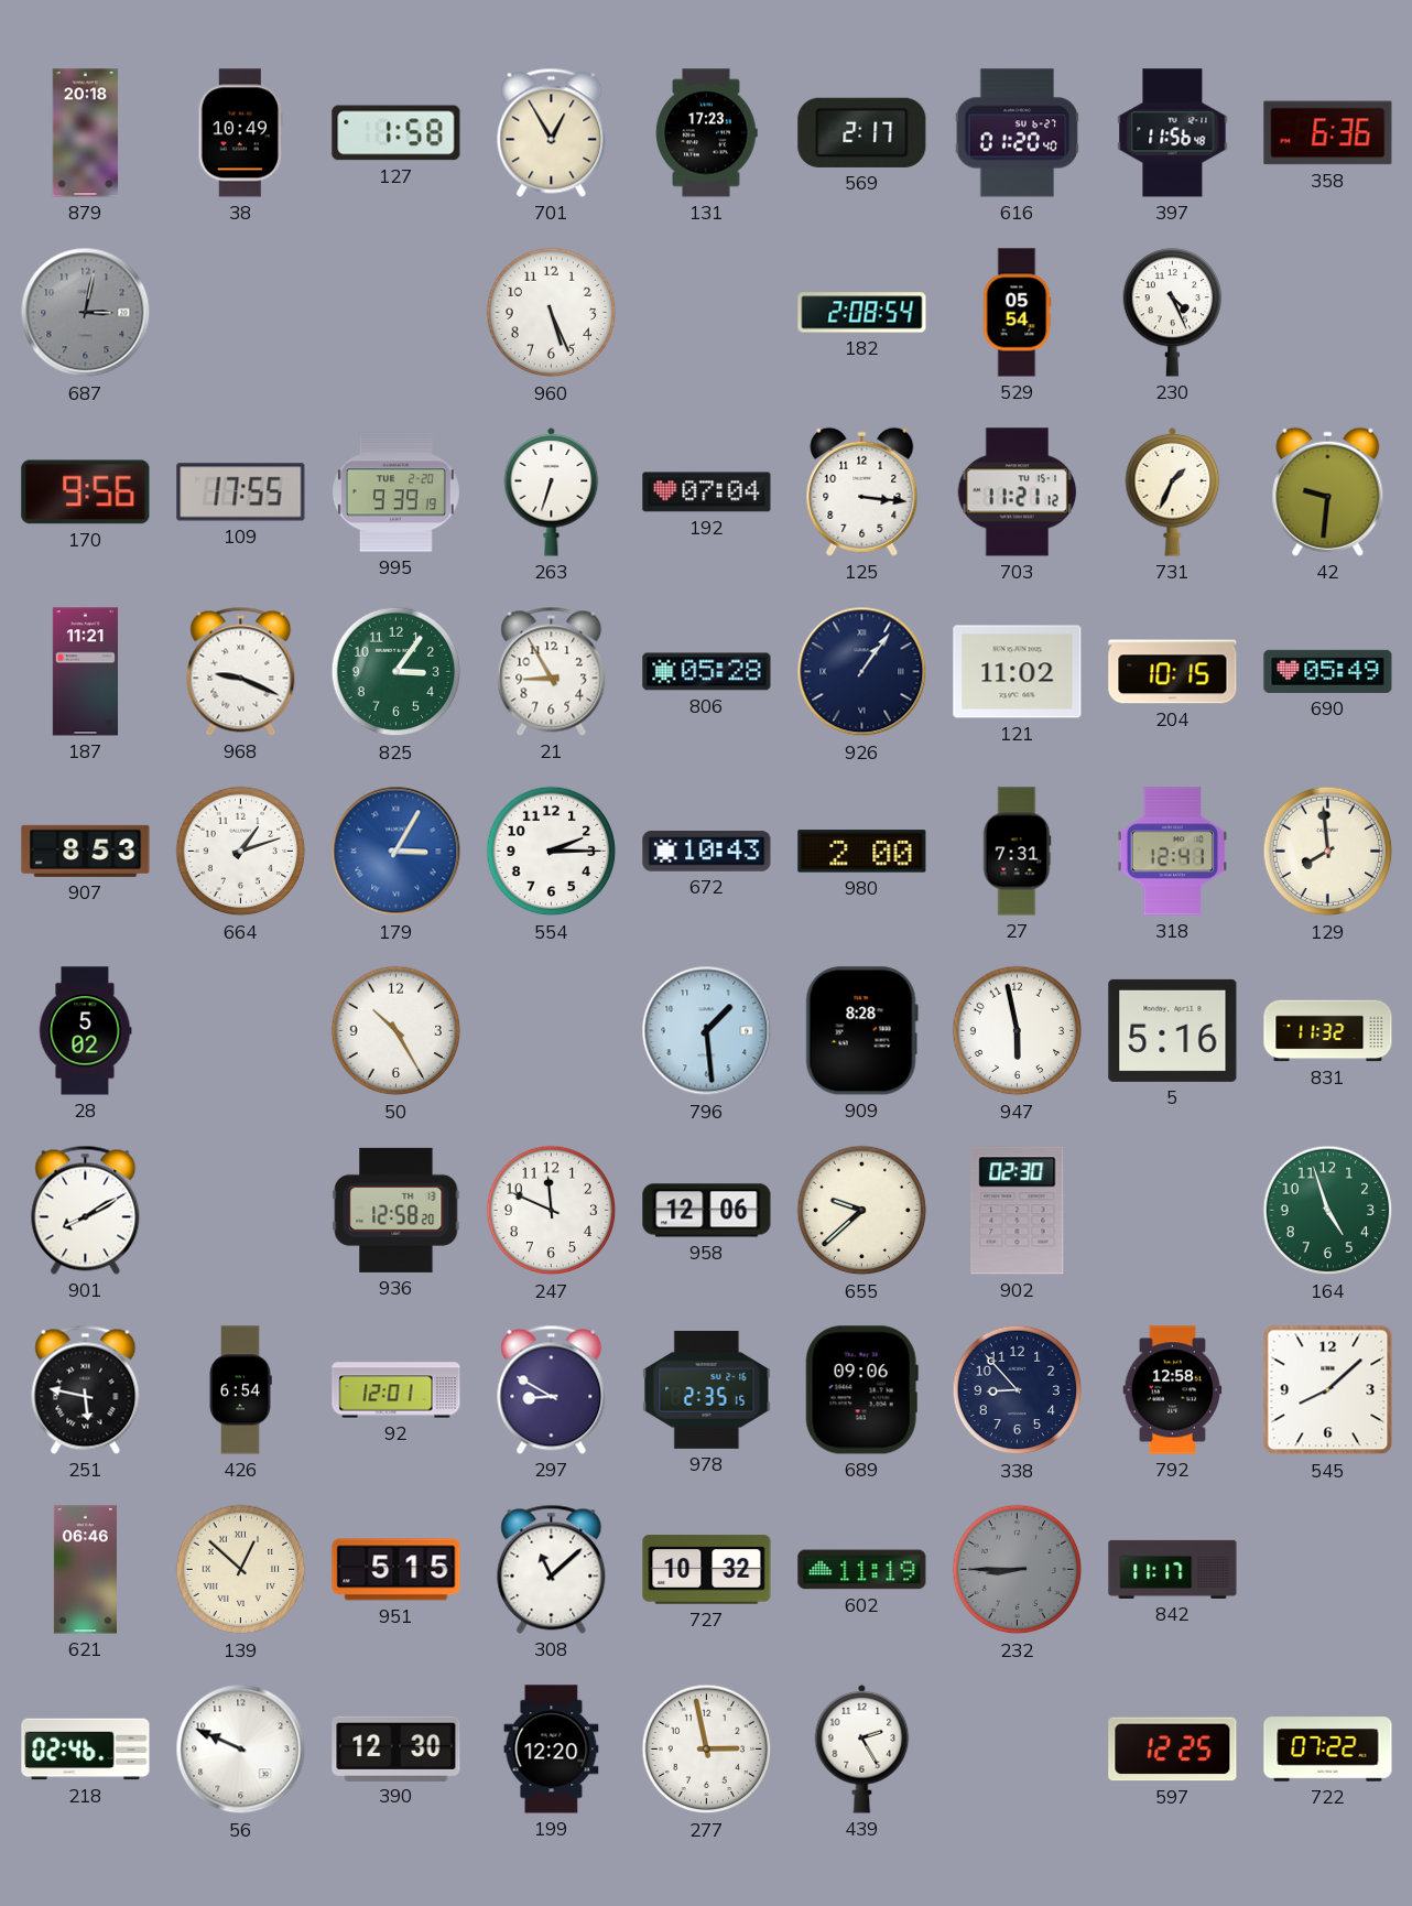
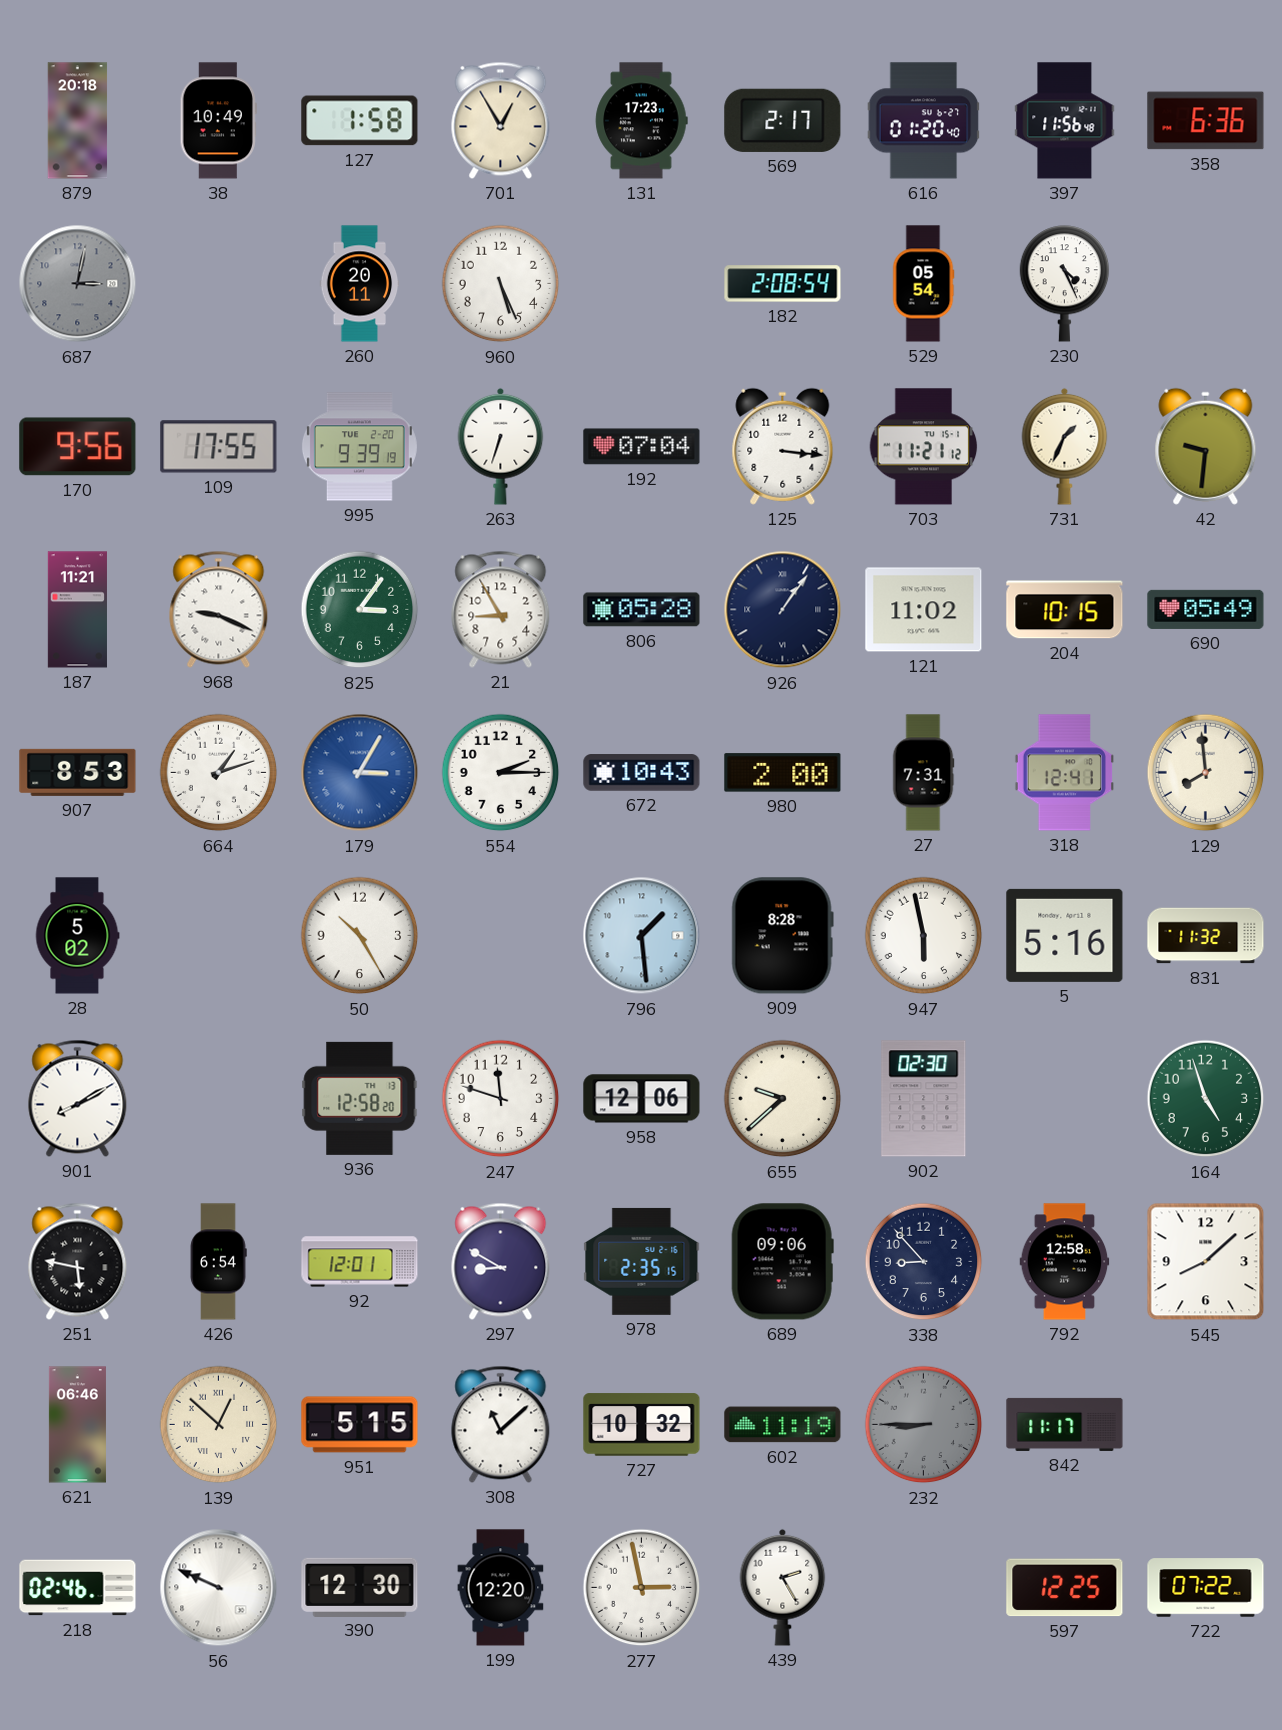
260: none -> 20:11
247: 11:49 -> 11:48
